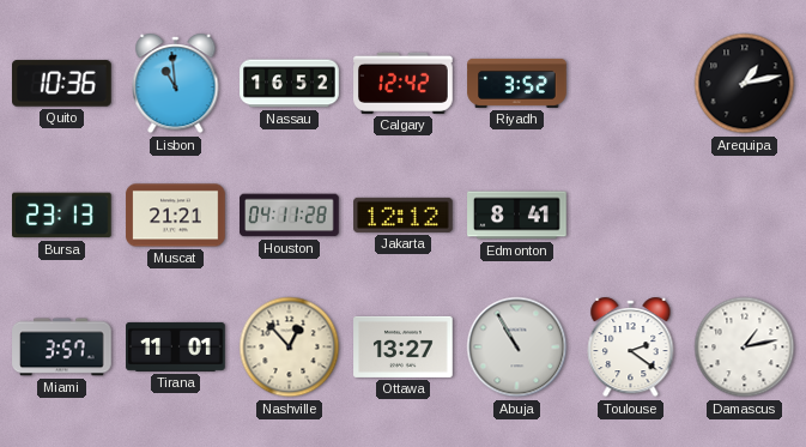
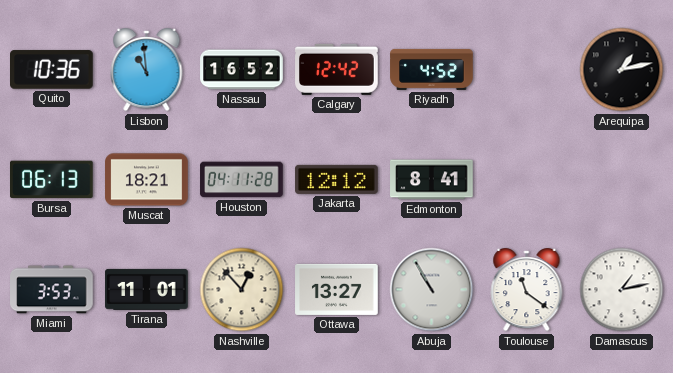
Riyadh: 3:52 -> 4:52
Bursa: 23:13 -> 06:13
Muscat: 21:21 -> 18:21
Miami: 3:57 -> 3:53
Toulouse: 2:21 -> 11:21
